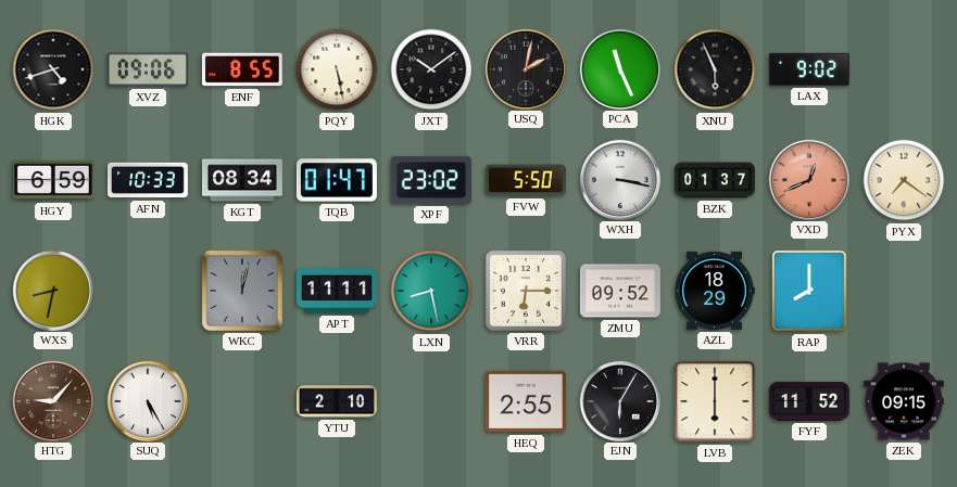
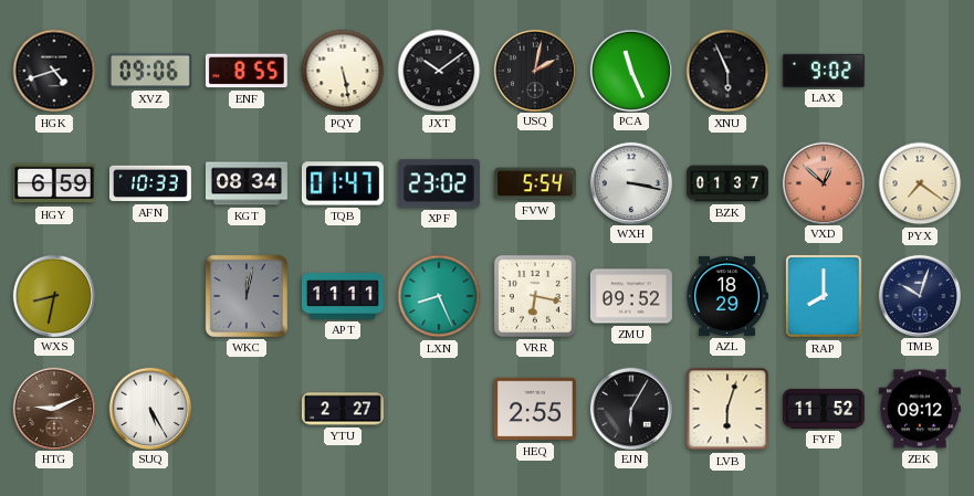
FVW: 5:50 -> 5:54
VXD: 12:41 -> 12:52
LXN: 8:28 -> 8:26
VRR: 6:15 -> 6:17
TMB: none -> 10:03
HTG: 9:07 -> 9:11
YTU: 2:10 -> 2:27
LVB: 6:00 -> 6:03
ZEK: 09:15 -> 09:12
